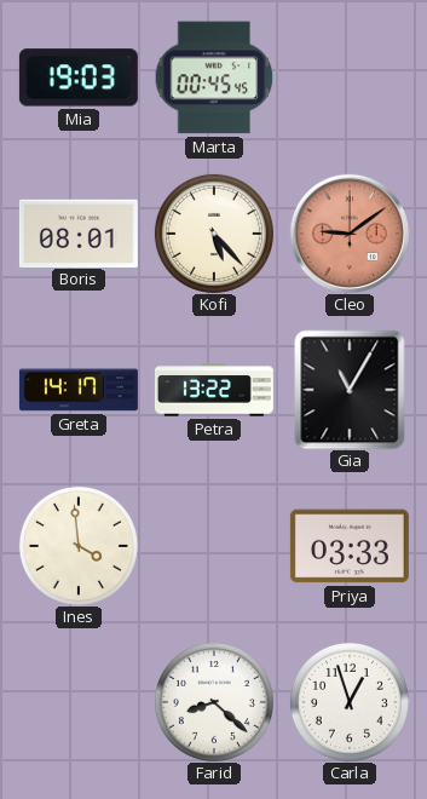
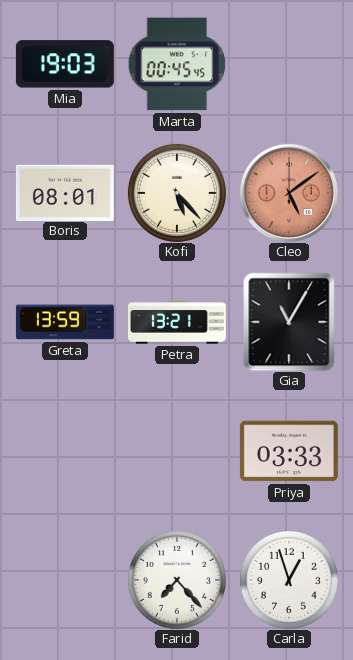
Cleo: 9:09 -> 5:09
Greta: 14:17 -> 13:59
Petra: 13:22 -> 13:21
Ines: 3:59 -> none
Farid: 8:22 -> 7:23
